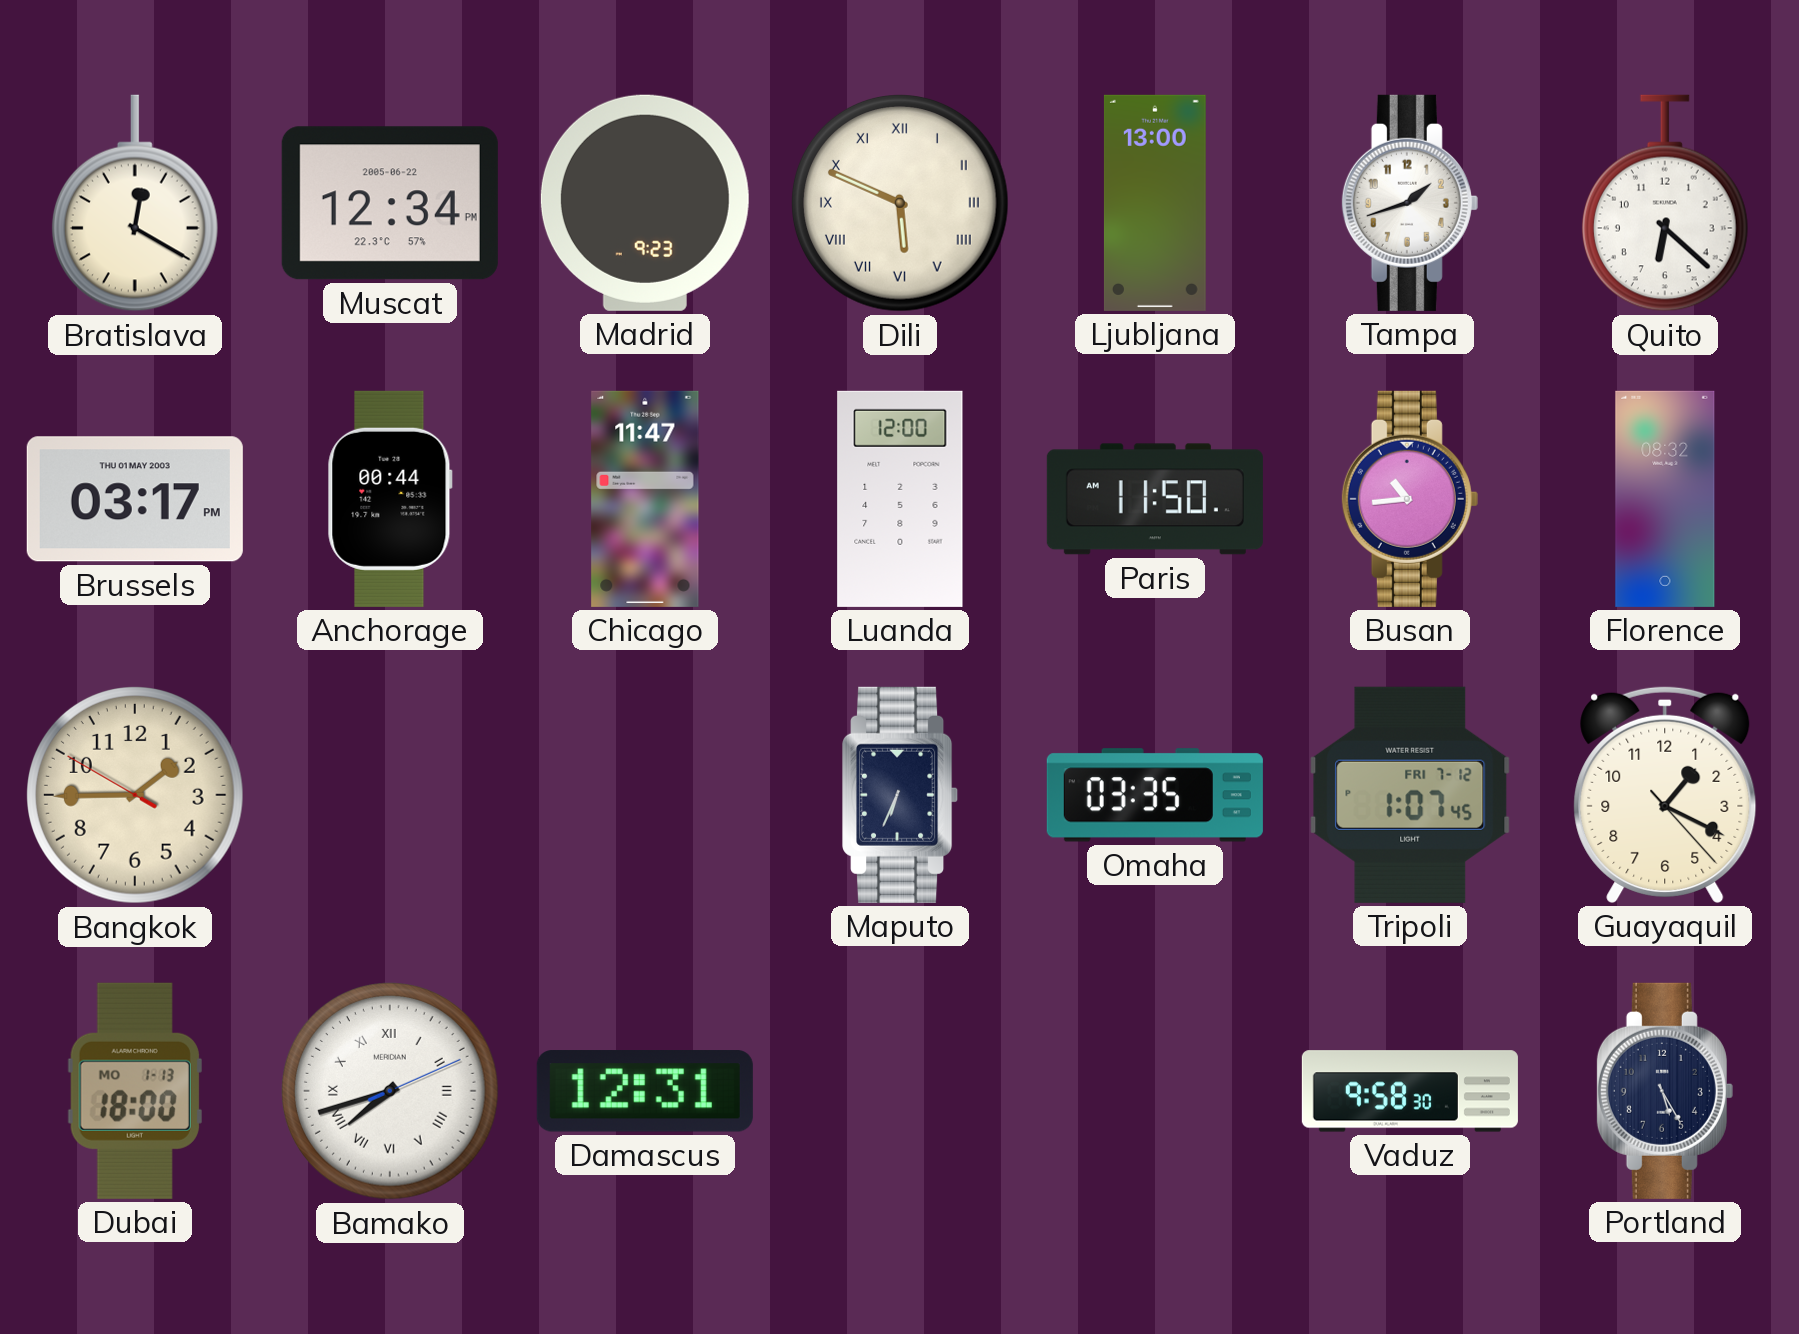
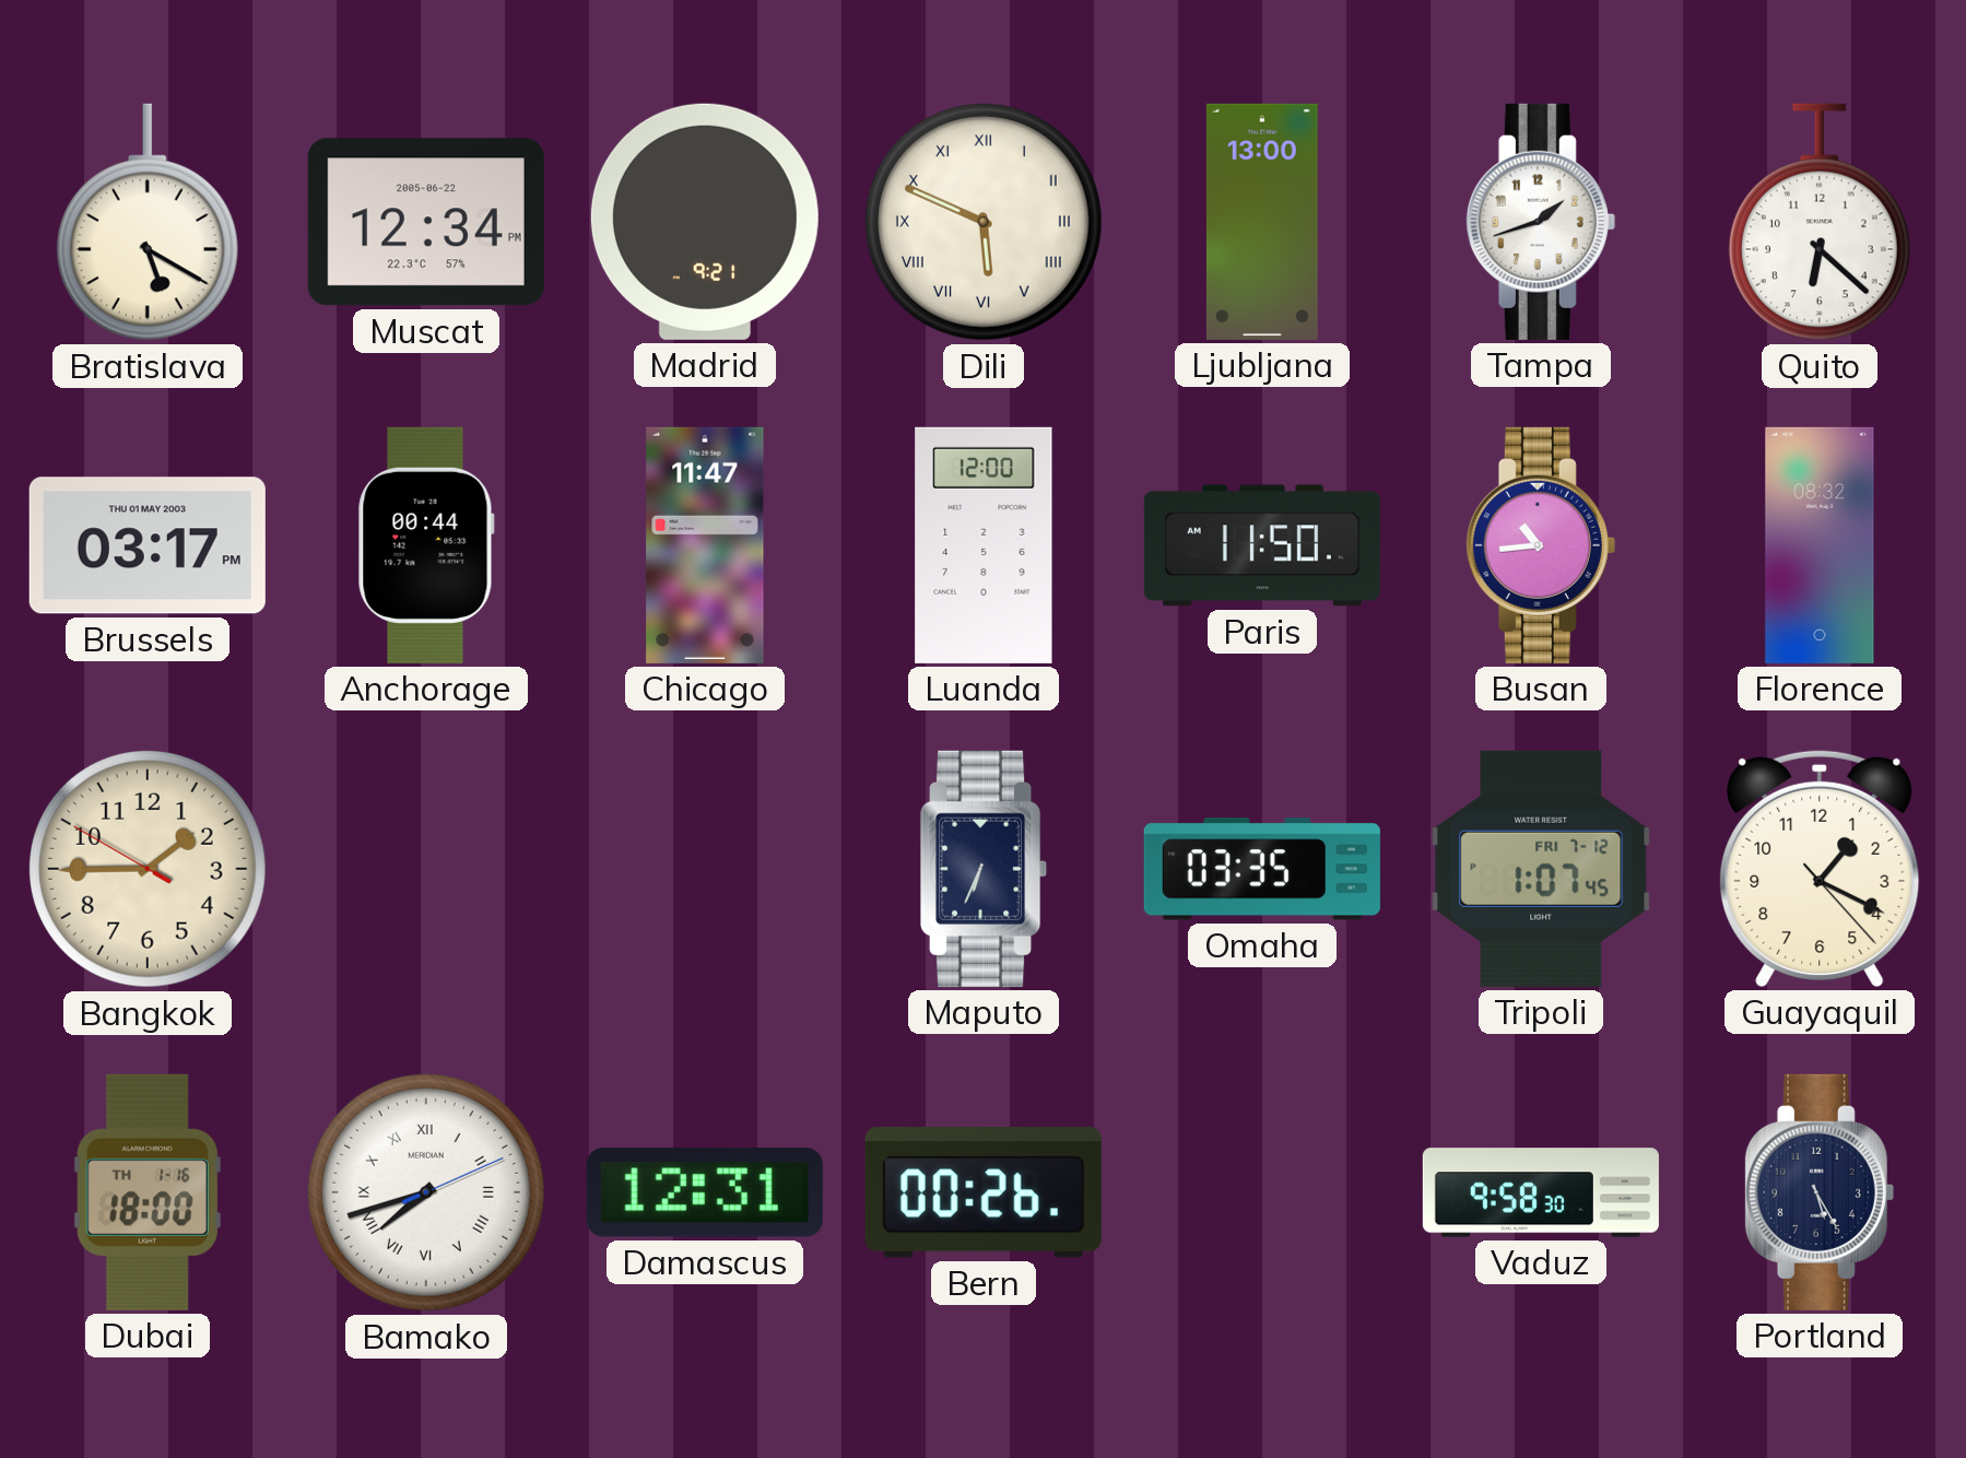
Bratislava: 12:20 -> 5:20
Madrid: 9:23 -> 9:21
Dubai date: MO 1-13 -> TH 1-16
Bern: none -> 00:26
